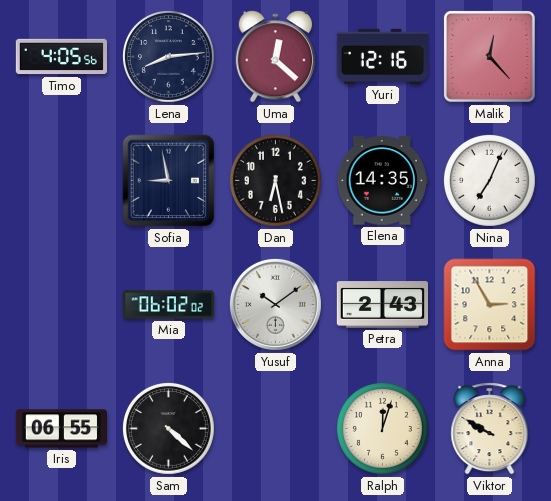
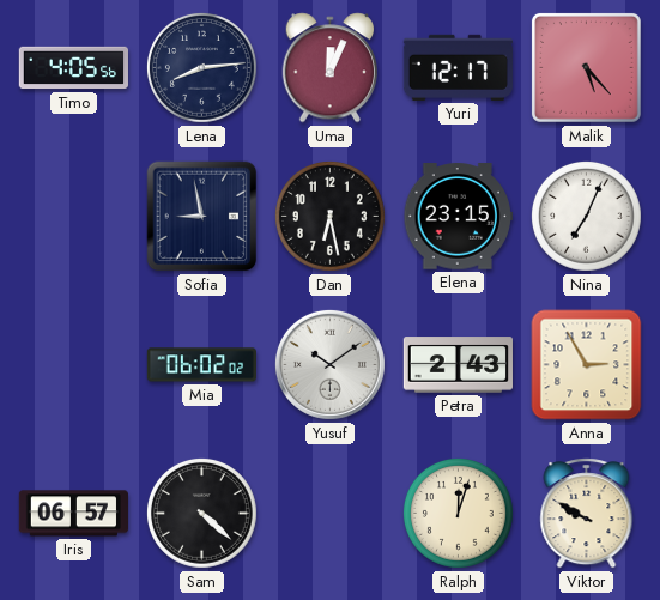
Uma: 12:22 -> 12:04
Yuri: 12:16 -> 12:17
Malik: 12:23 -> 5:23
Elena: 14:35 -> 23:15
Iris: 06:55 -> 06:57
